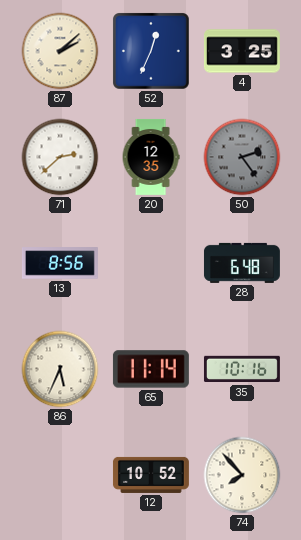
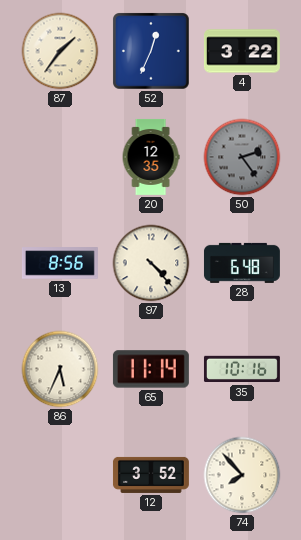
87: 2:08 -> 1:36
4: 3:25 -> 3:22
71: 2:38 -> none
97: none -> 4:23
12: 10:52 -> 3:52
